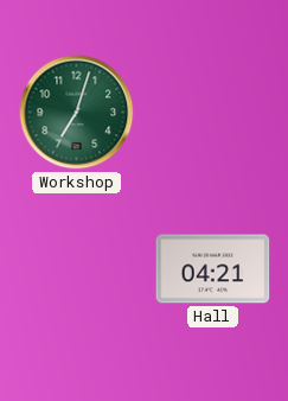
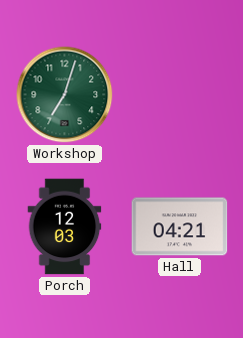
Porch: none -> 12:03
